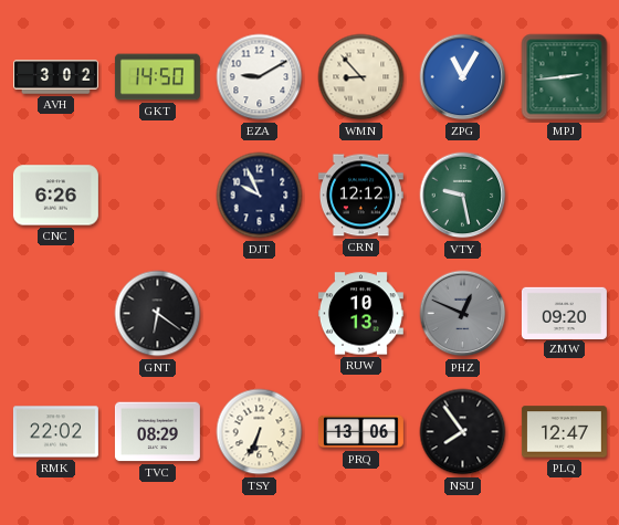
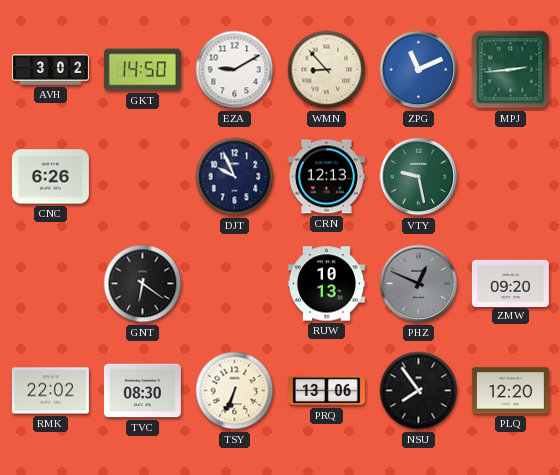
ZPG: 11:05 -> 11:11
CRN: 12:12 -> 12:13
TVC: 08:29 -> 08:30
PLQ: 12:47 -> 12:20
